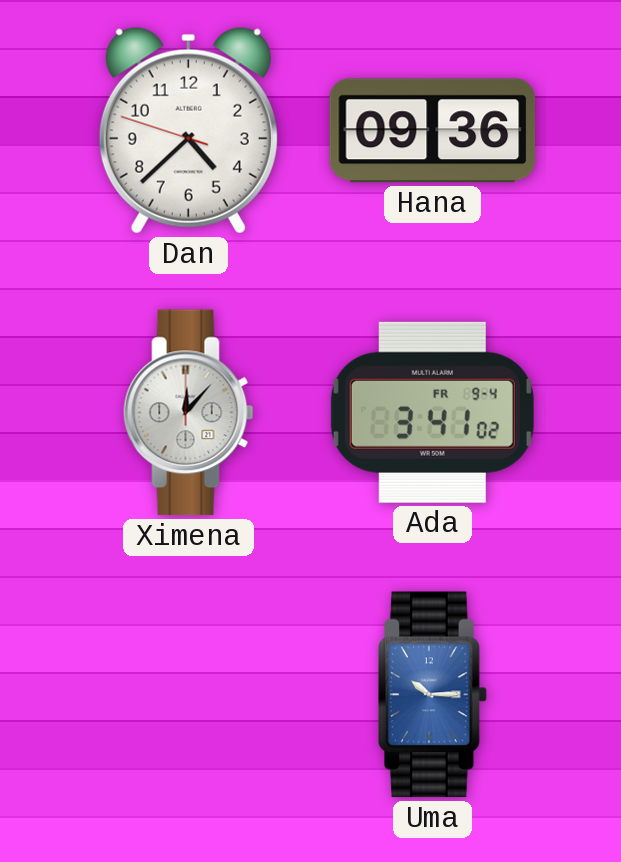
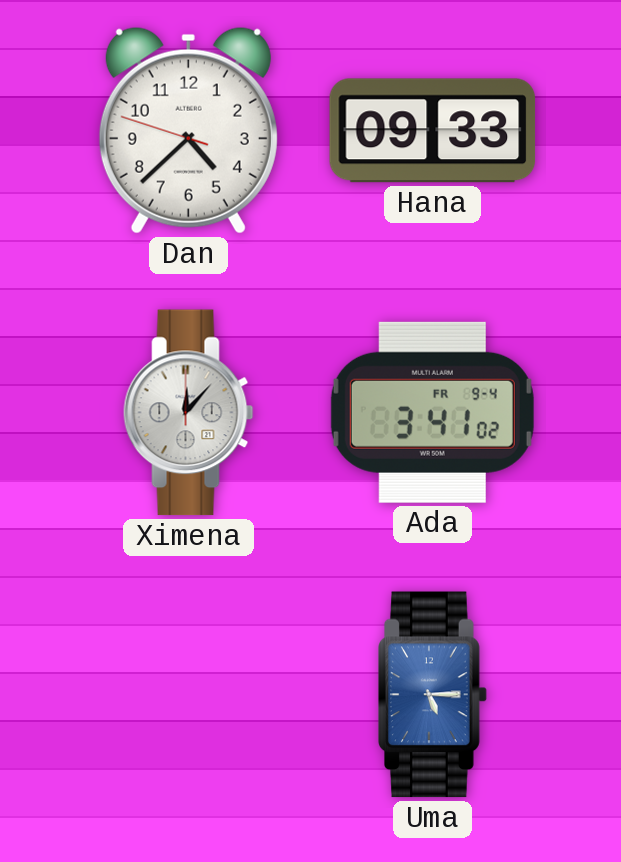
Hana: 09:36 -> 09:33
Uma: 10:15 -> 5:15
